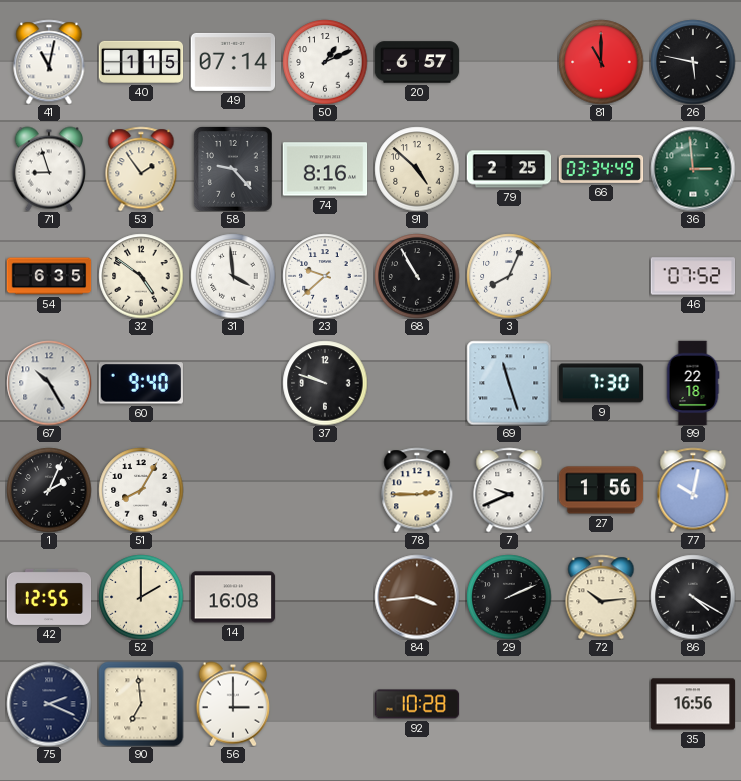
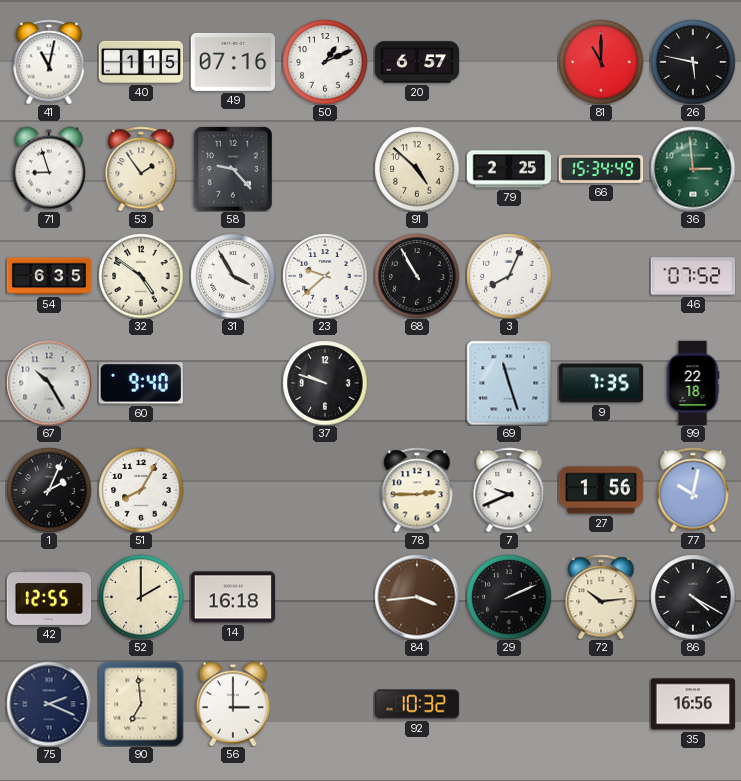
49: 07:14 -> 07:16
74: 8:16 -> none
66: 03:34 -> 15:34
31: 3:59 -> 3:55
9: 7:30 -> 7:35
14: 16:08 -> 16:18
92: 10:28 -> 10:32
